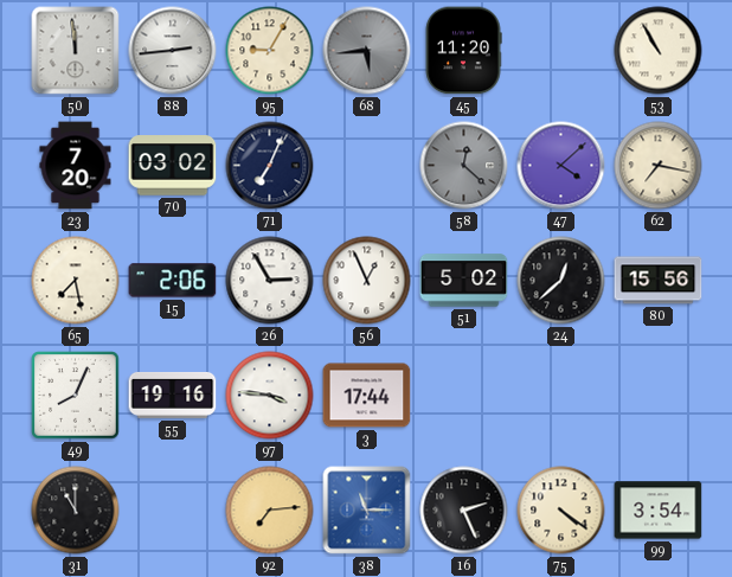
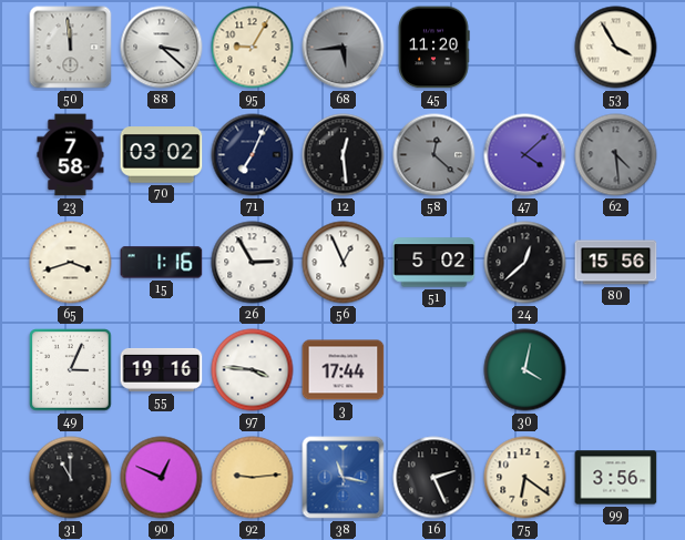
88: 2:44 -> 3:22
53: 10:55 -> 3:55
23: 7:20 -> 7:58
12: none -> 12:29
62: 7:17 -> 4:29
62 dial: cream -> grey
65: 7:28 -> 3:42
15: 2:06 -> 1:16
49: 8:04 -> 3:04
30: none -> 4:02
90: none -> 12:49
92: 7:14 -> 9:14
38: 11:15 -> 11:17
75: 4:21 -> 6:21
99: 3:54 -> 3:56
